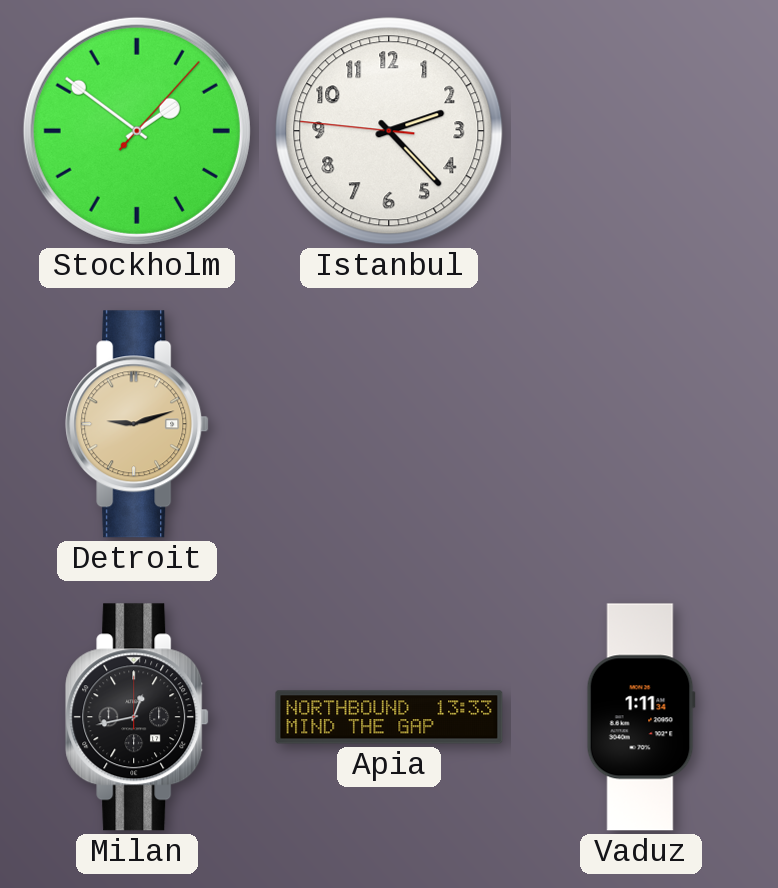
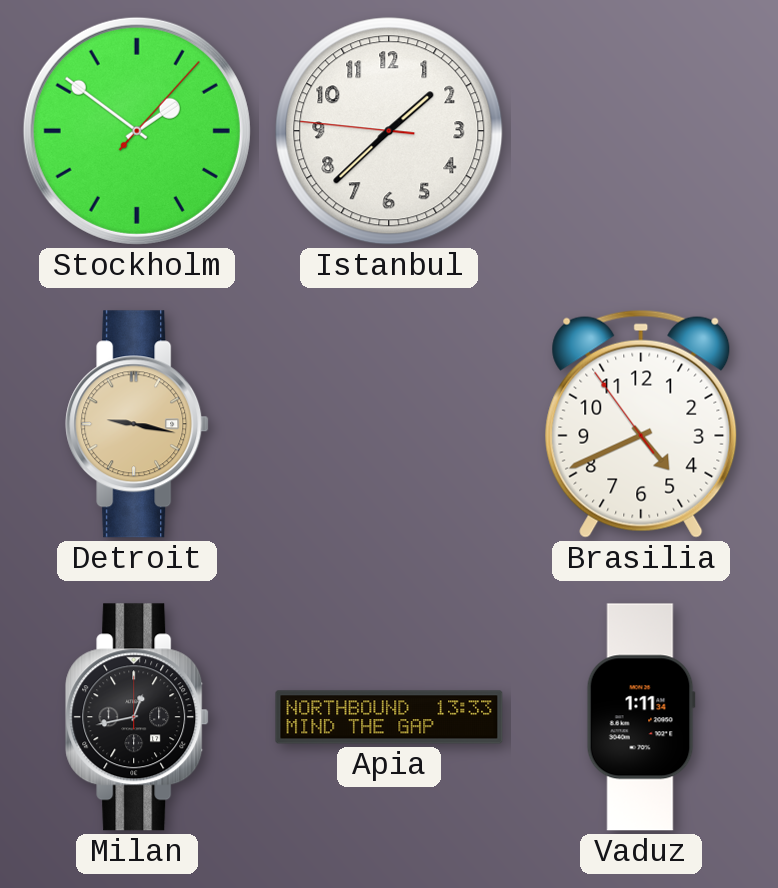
Istanbul: 2:22 -> 1:37
Detroit: 9:12 -> 9:17
Brasilia: none -> 4:40
